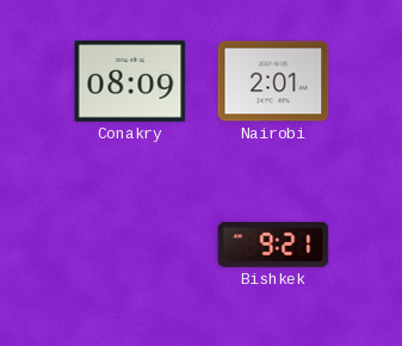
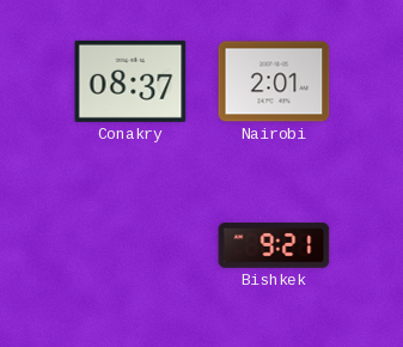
Conakry: 08:09 -> 08:37
